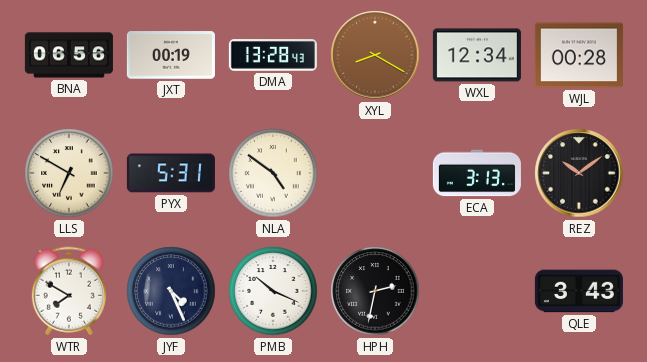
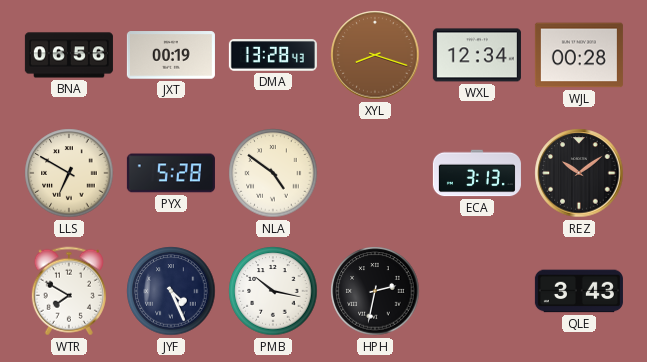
XYL: 8:20 -> 8:18
PYX: 5:31 -> 5:28
PMB: 10:19 -> 10:17
